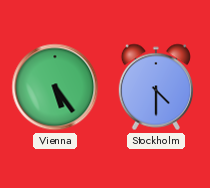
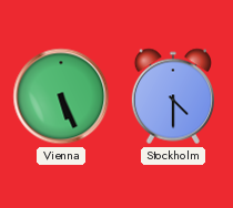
Vienna: 5:24 -> 5:26
